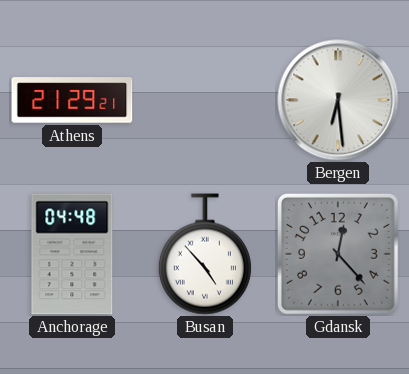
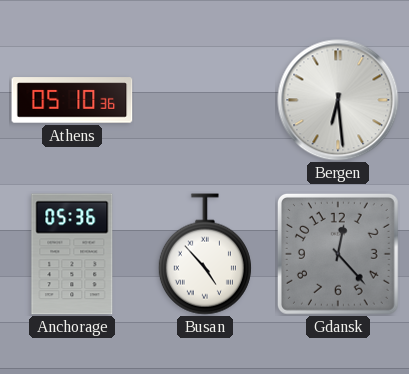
Athens: 21:29 -> 05:10
Anchorage: 04:48 -> 05:36
